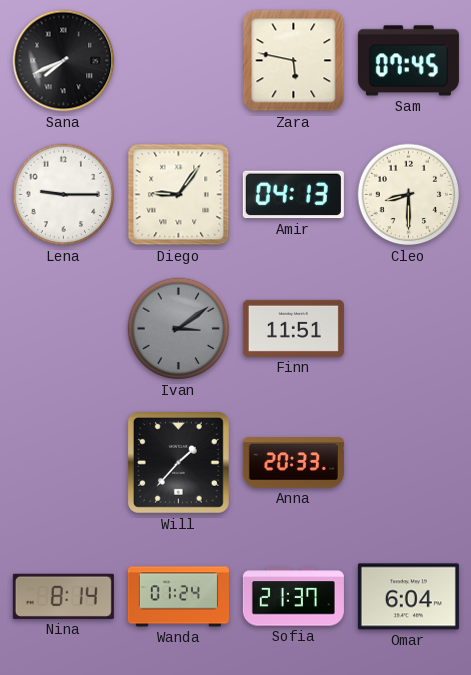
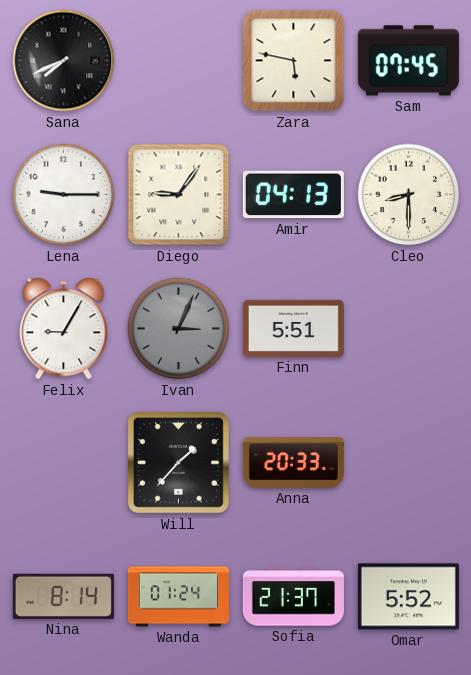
Felix: none -> 9:05
Ivan: 3:09 -> 3:04
Finn: 11:51 -> 5:51
Omar: 6:04 -> 5:52
